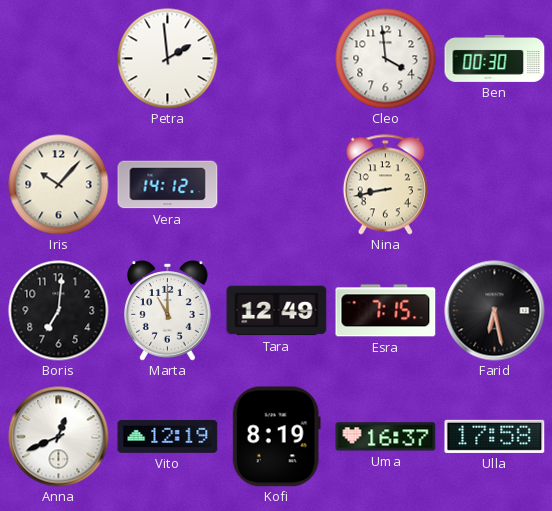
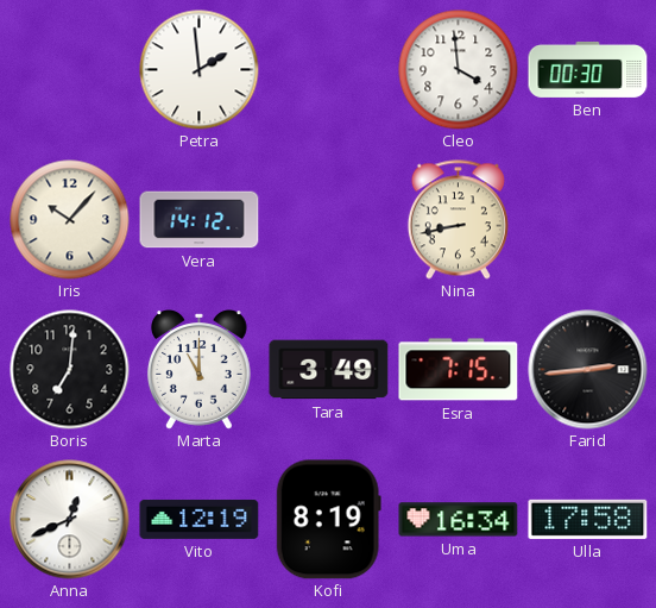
Tara: 12:49 -> 3:49
Farid: 6:28 -> 2:44
Uma: 16:37 -> 16:34
